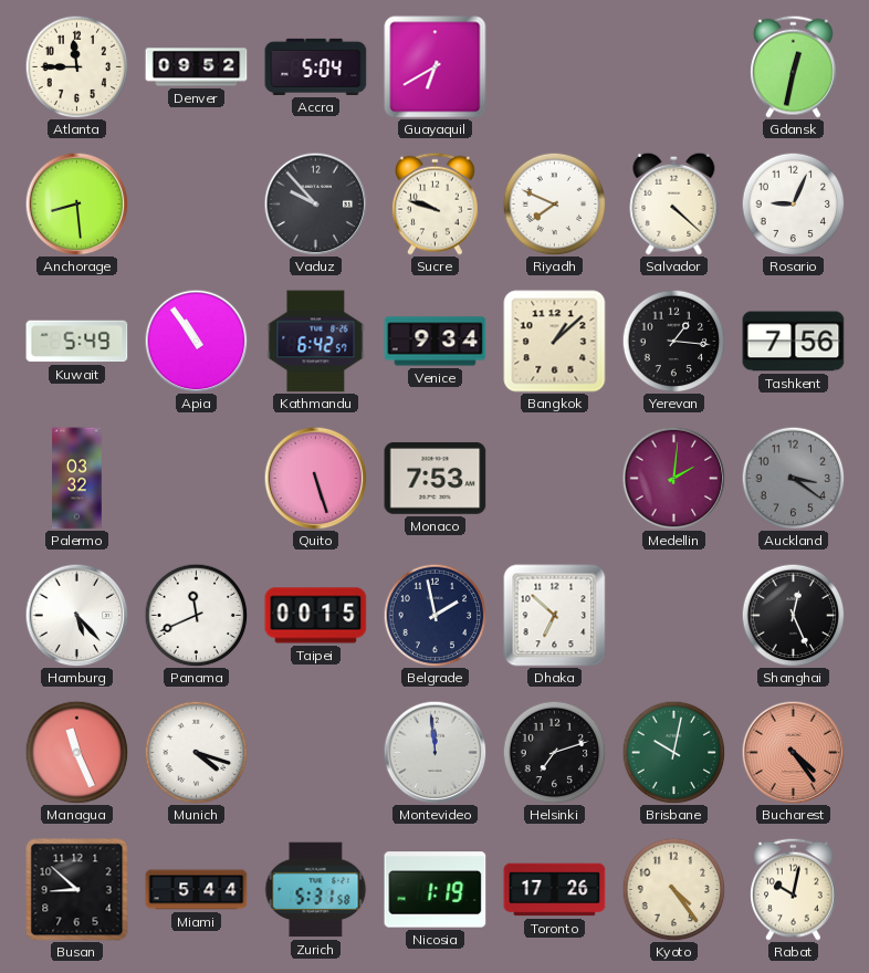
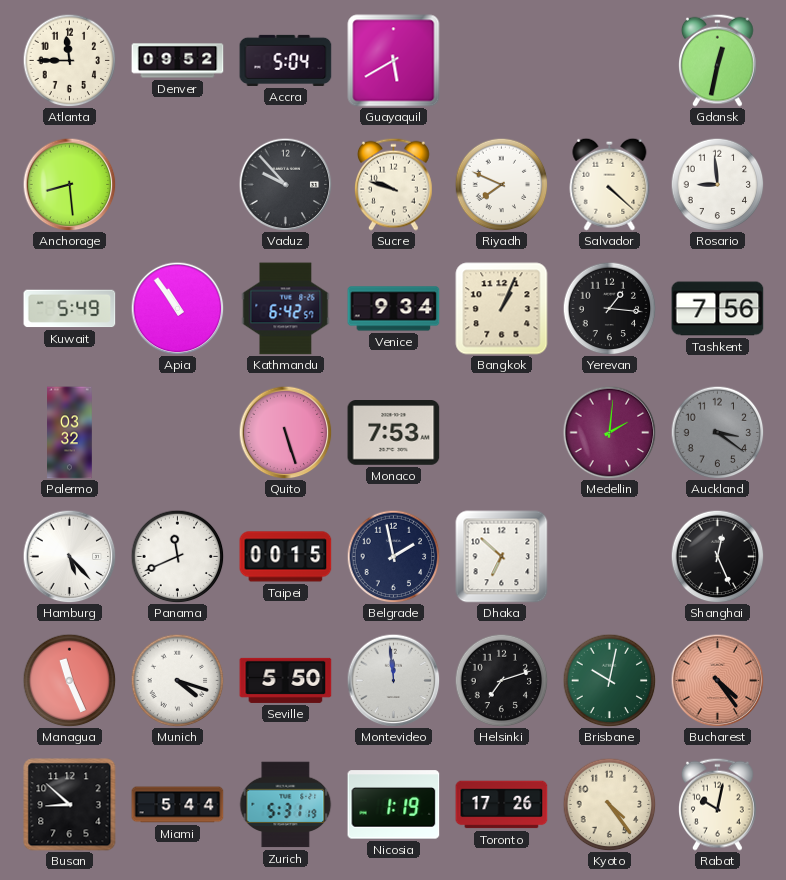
Guayaquil: 6:40 -> 5:40
Rosario: 9:04 -> 8:59
Bangkok: 1:08 -> 1:04
Seville: none -> 5:50
Zurich: 5:31:58 -> 5:31:19
